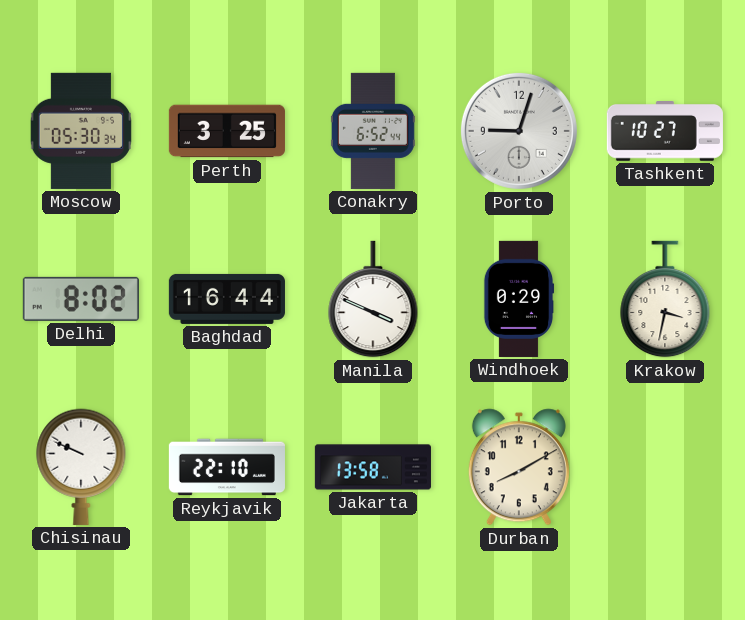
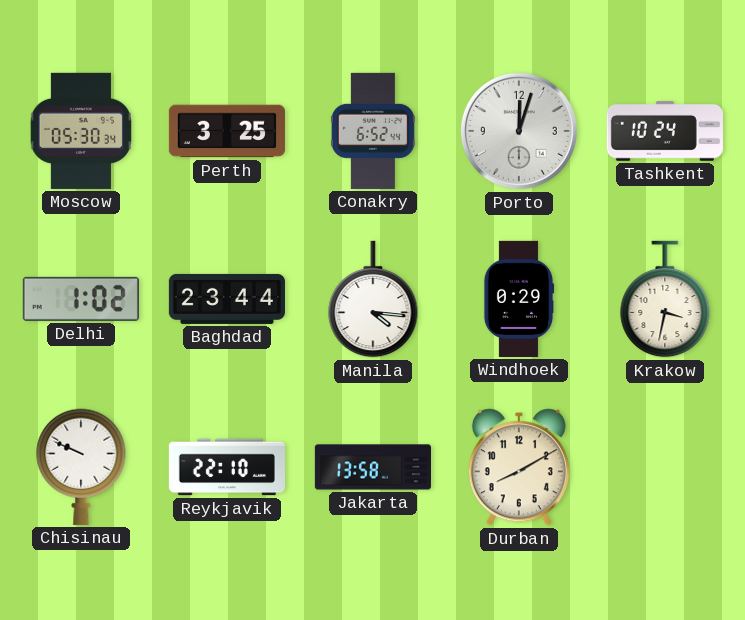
Porto: 9:03 -> 12:03
Tashkent: 10:27 -> 10:24
Delhi: 8:02 -> 1:02
Baghdad: 16:44 -> 23:44
Manila: 3:49 -> 4:16
